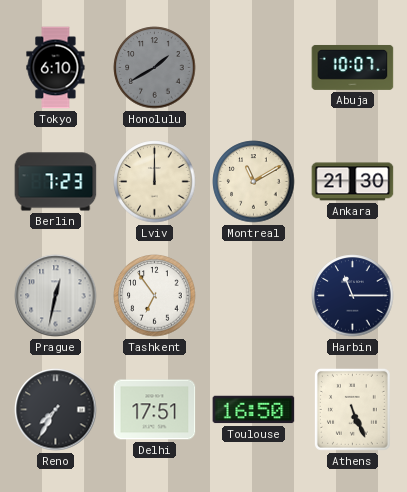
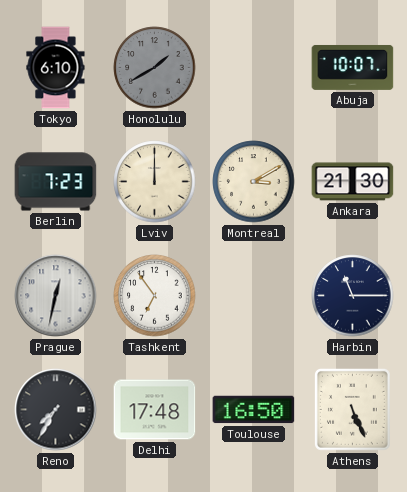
Montreal: 11:10 -> 3:10
Delhi: 17:51 -> 17:48
